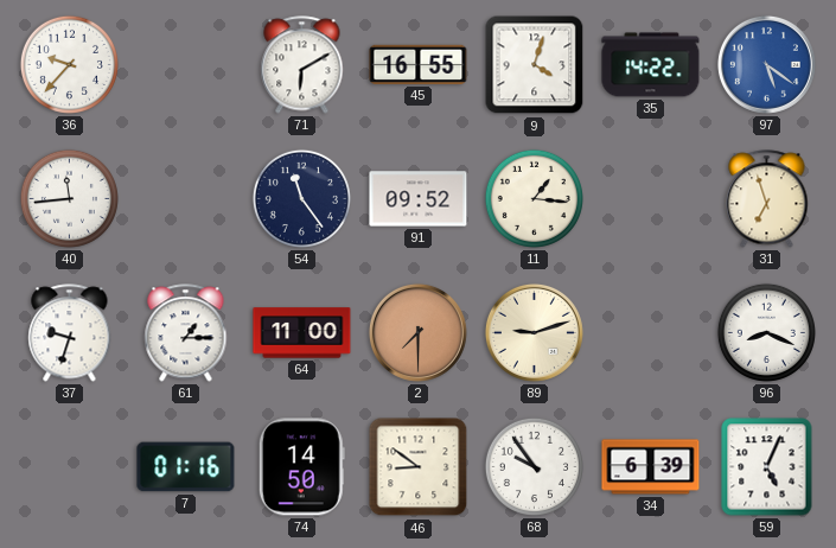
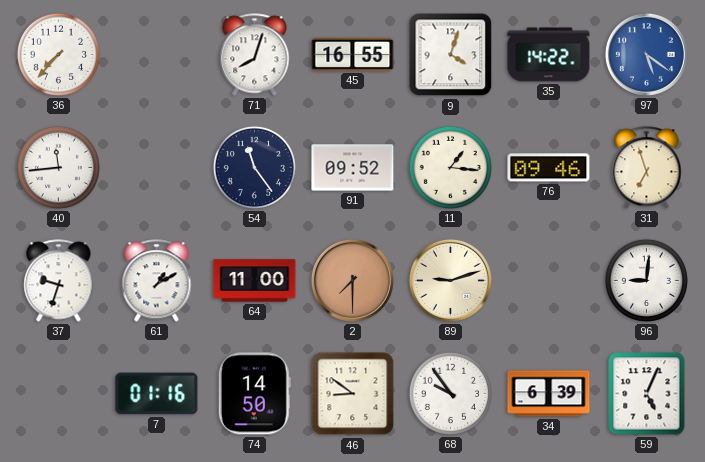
36: 9:37 -> 7:37
71: 6:10 -> 8:03
76: none -> 09:46
61: 1:15 -> 1:10
96: 8:19 -> 9:01
